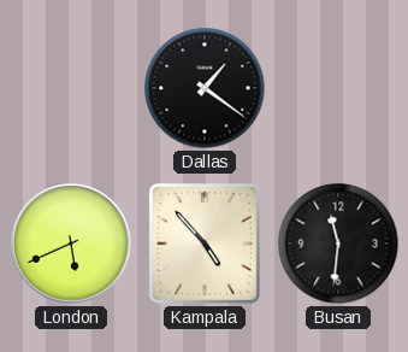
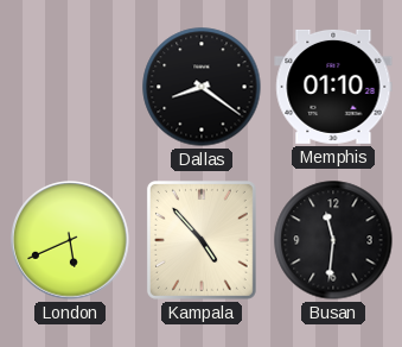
Dallas: 1:21 -> 8:21
Memphis: none -> 01:10
